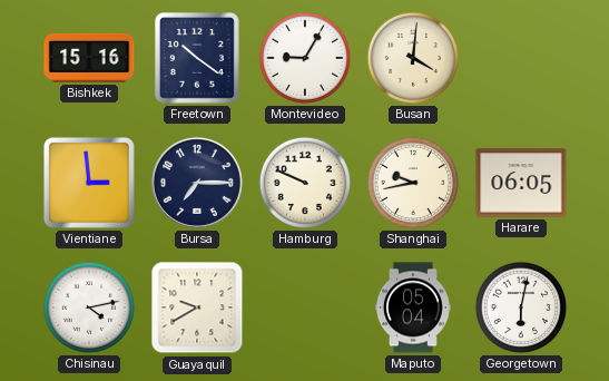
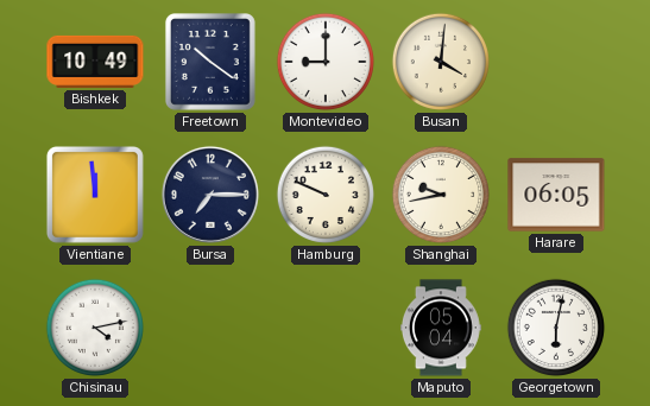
Bishkek: 15:16 -> 10:49
Montevideo: 9:05 -> 9:00
Vientiane: 2:59 -> 11:59
Guayaquil: 9:40 -> none
